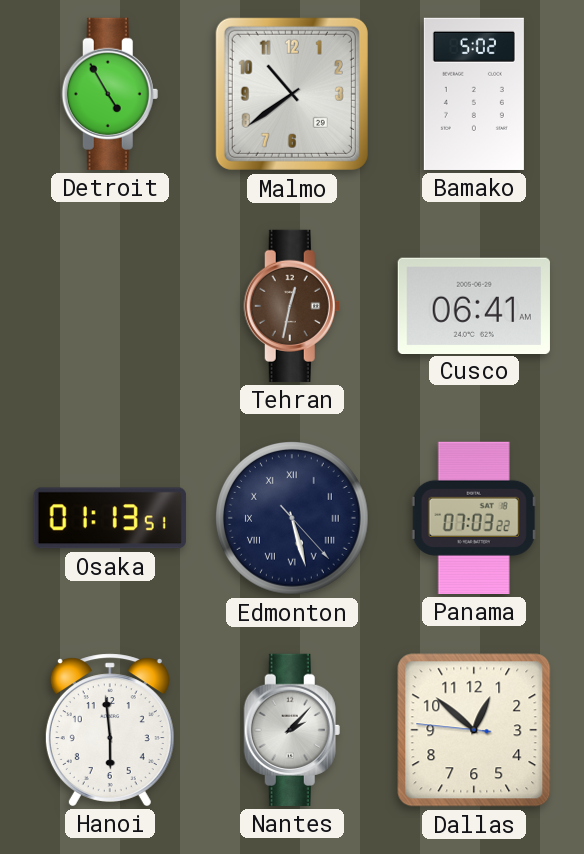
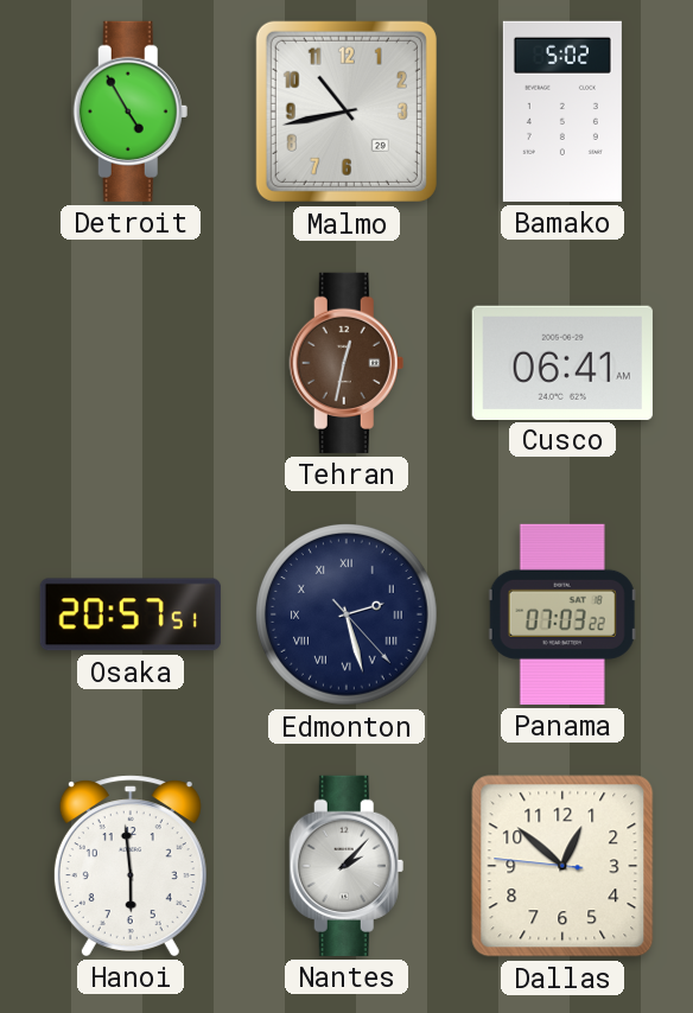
Malmo: 10:39 -> 10:43
Osaka: 01:13 -> 20:57
Edmonton: 5:27 -> 2:27
